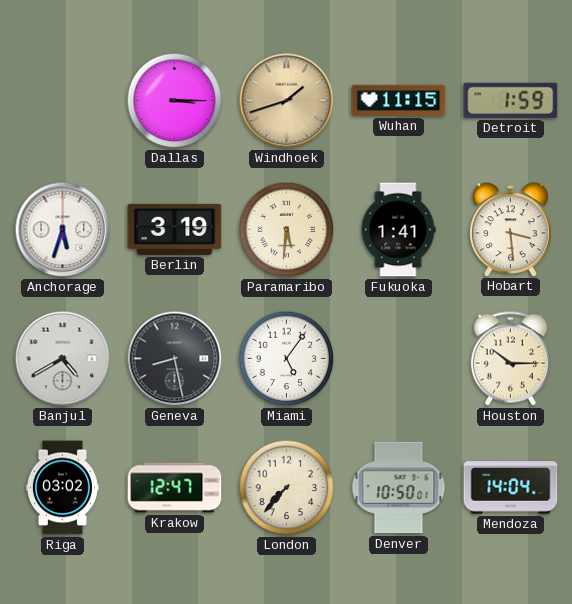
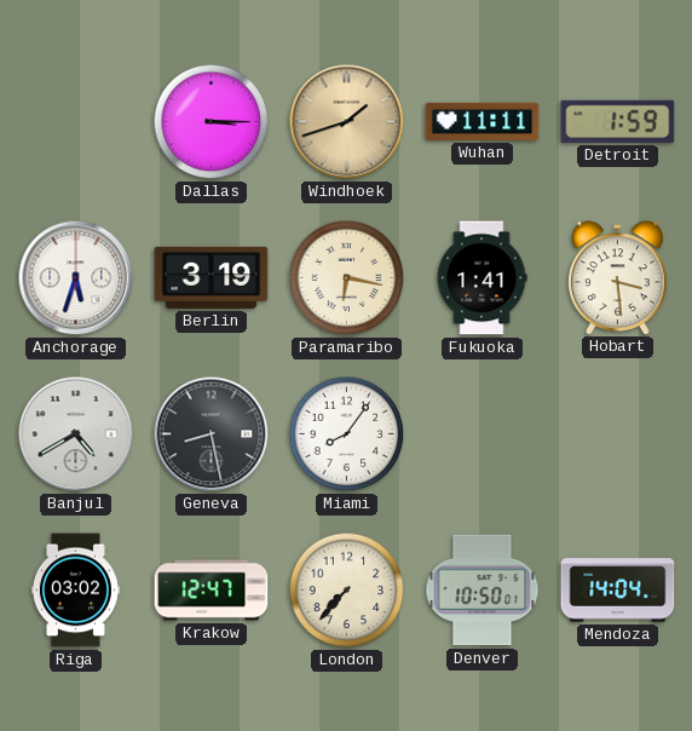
Wuhan: 11:15 -> 11:11
Paramaribo: 5:31 -> 6:17
Miami: 5:06 -> 8:06
Houston: 10:15 -> none
